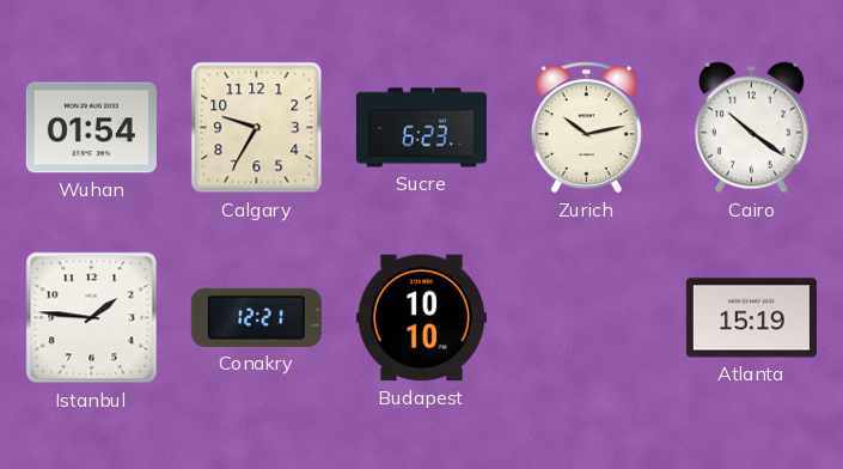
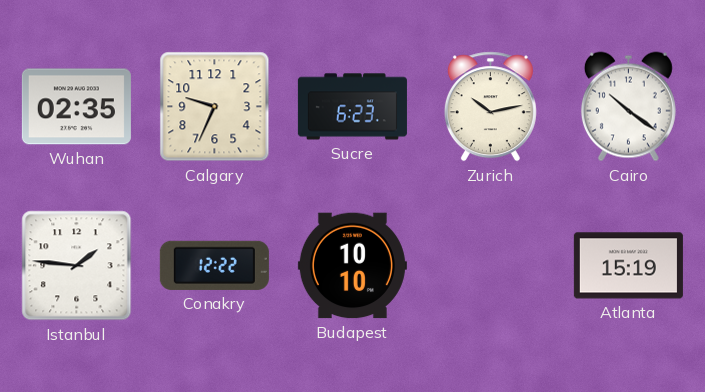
Wuhan: 01:54 -> 02:35
Calgary: 9:35 -> 9:34
Conakry: 12:21 -> 12:22
